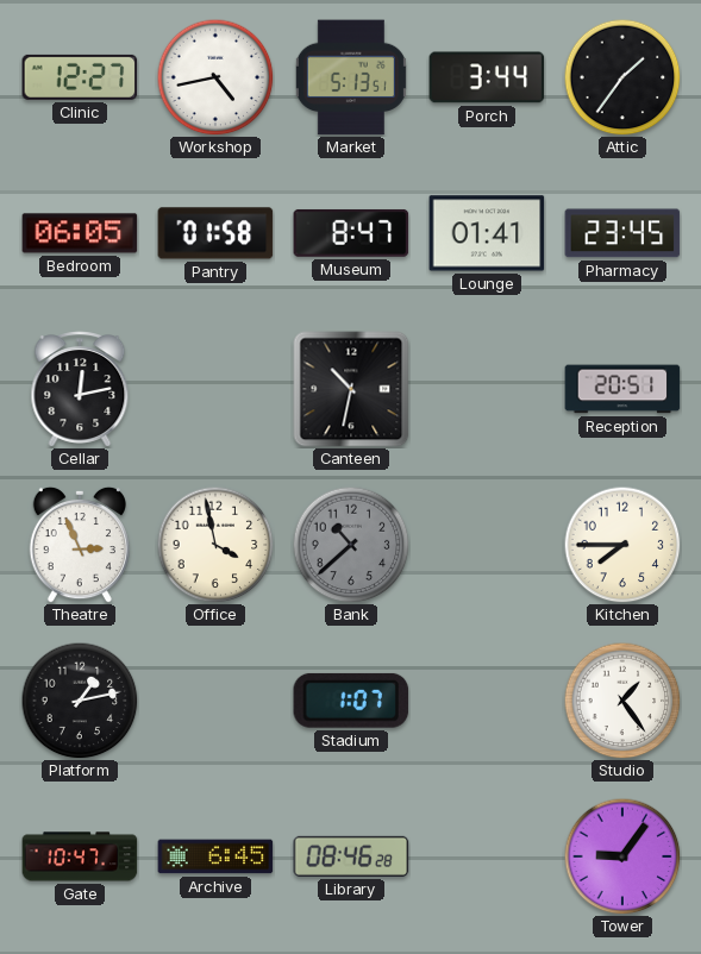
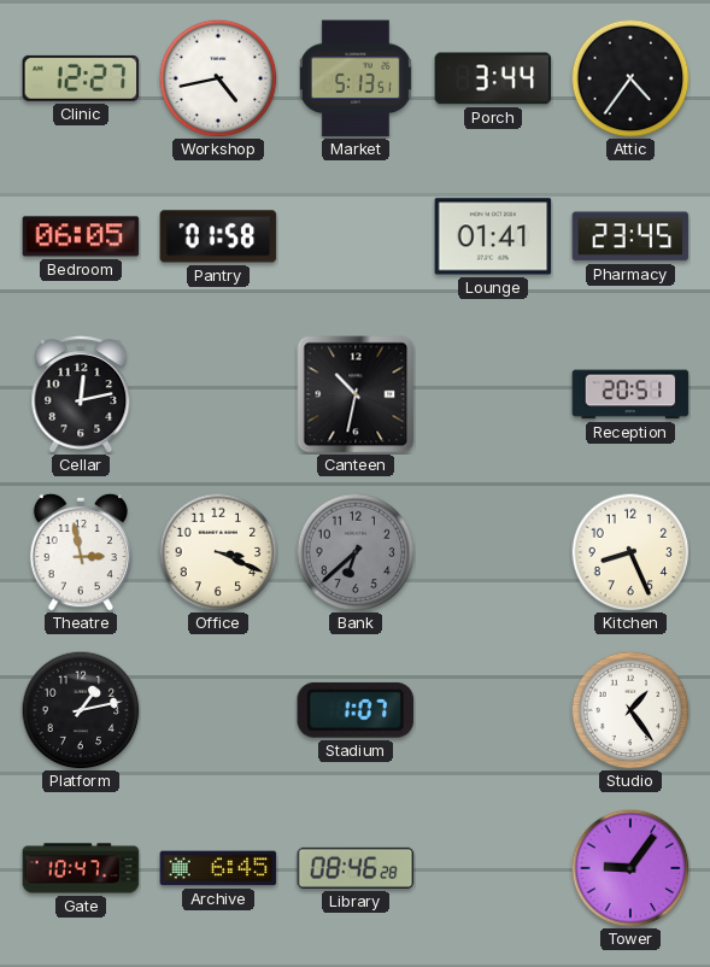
Attic: 1:36 -> 4:36
Museum: 8:47 -> none
Theatre: 2:56 -> 2:58
Office: 3:58 -> 3:19
Bank: 10:38 -> 6:38
Kitchen: 7:45 -> 8:26
